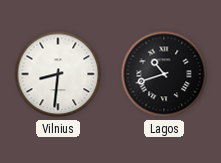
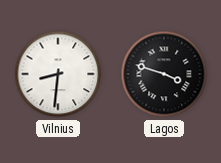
Lagos: 10:42 -> 3:48
